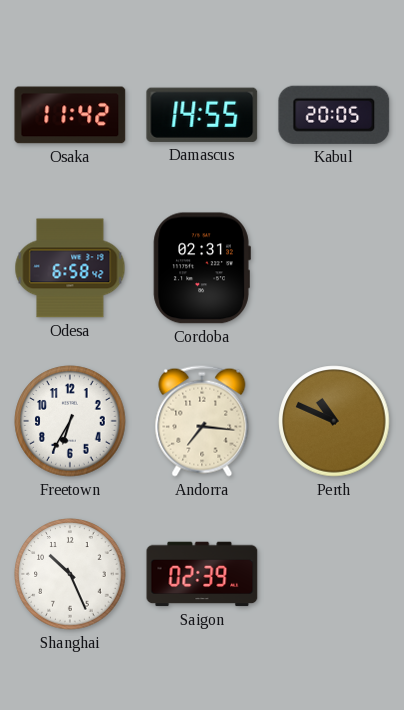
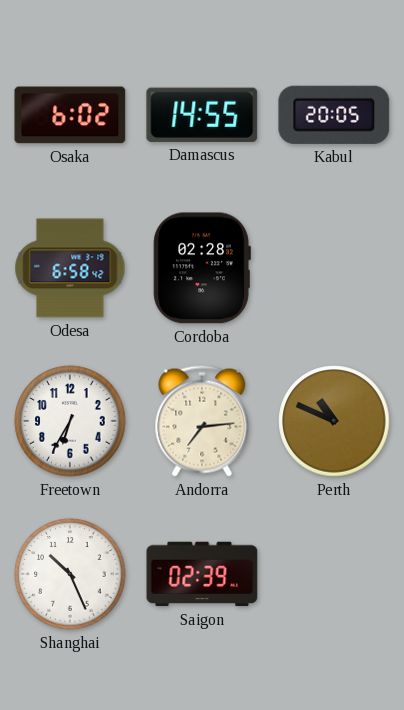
Osaka: 11:42 -> 6:02
Cordoba: 02:31 -> 02:28
Andorra: 7:16 -> 7:14
